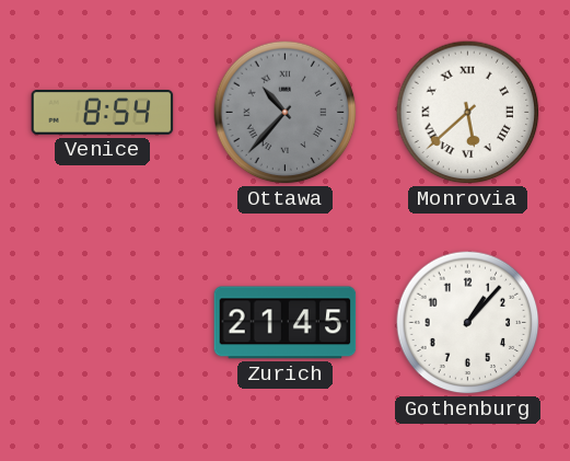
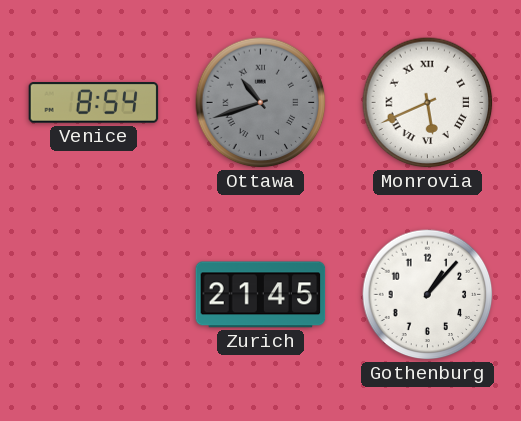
Ottawa: 10:37 -> 10:42
Monrovia: 5:38 -> 5:41
